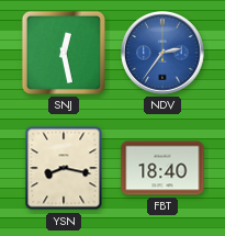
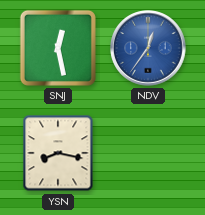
NDV: 2:36 -> 12:36
FBT: 18:40 -> none
